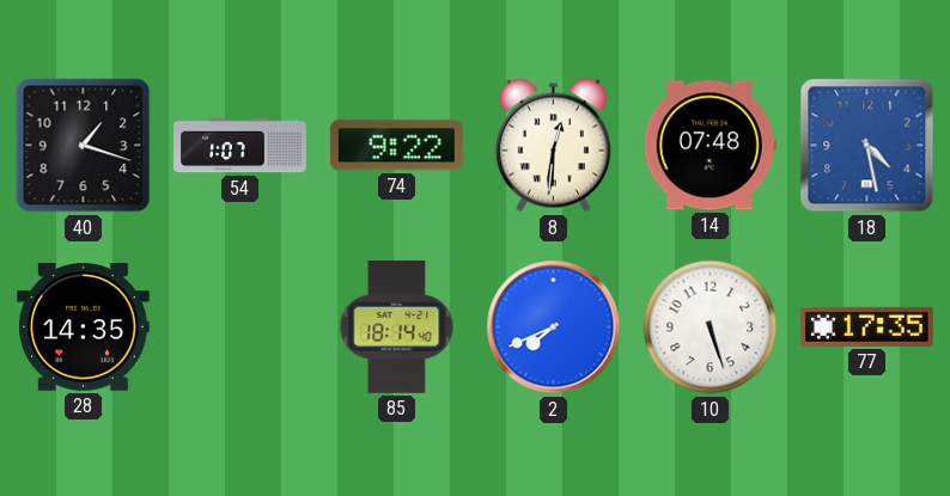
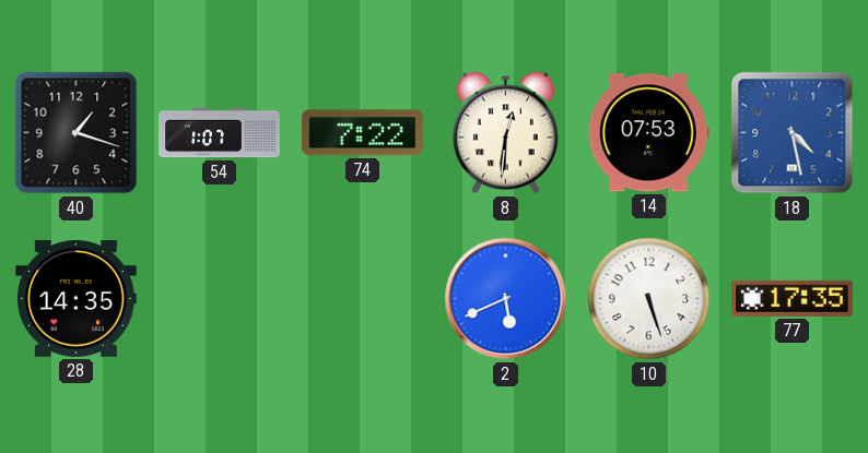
74: 9:22 -> 7:22
14: 07:48 -> 07:53
85: 18:14 -> none
2: 7:41 -> 5:41
